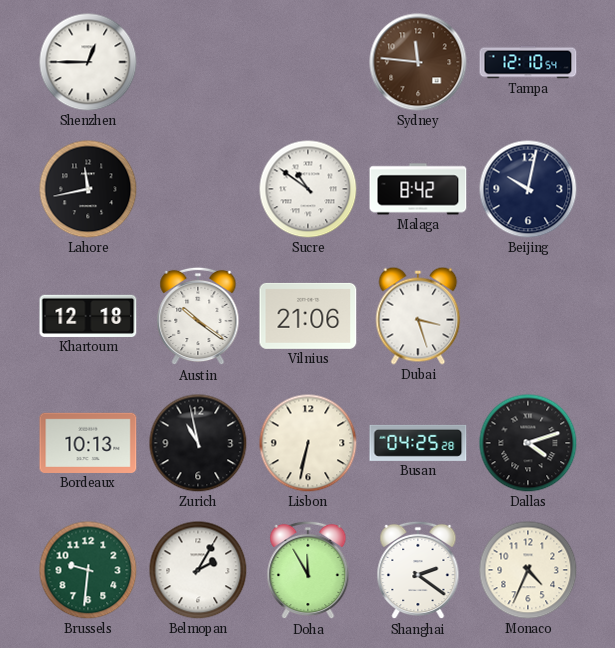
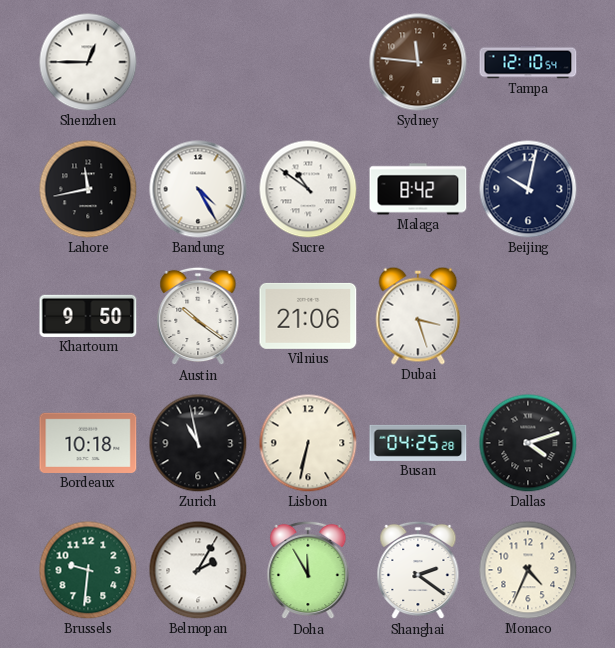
Bandung: none -> 4:25
Khartoum: 12:18 -> 9:50
Bordeaux: 10:13 -> 10:18
